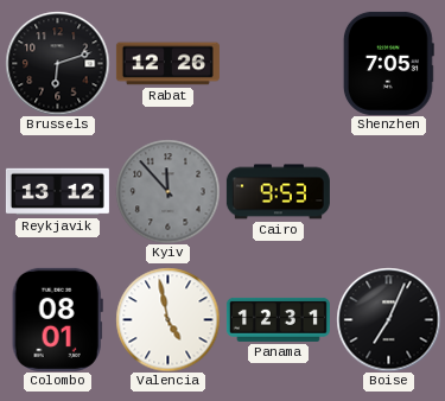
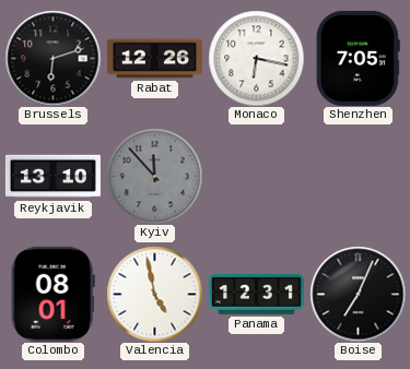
Monaco: none -> 6:17
Reykjavik: 13:12 -> 13:10
Cairo: 9:53 -> none
